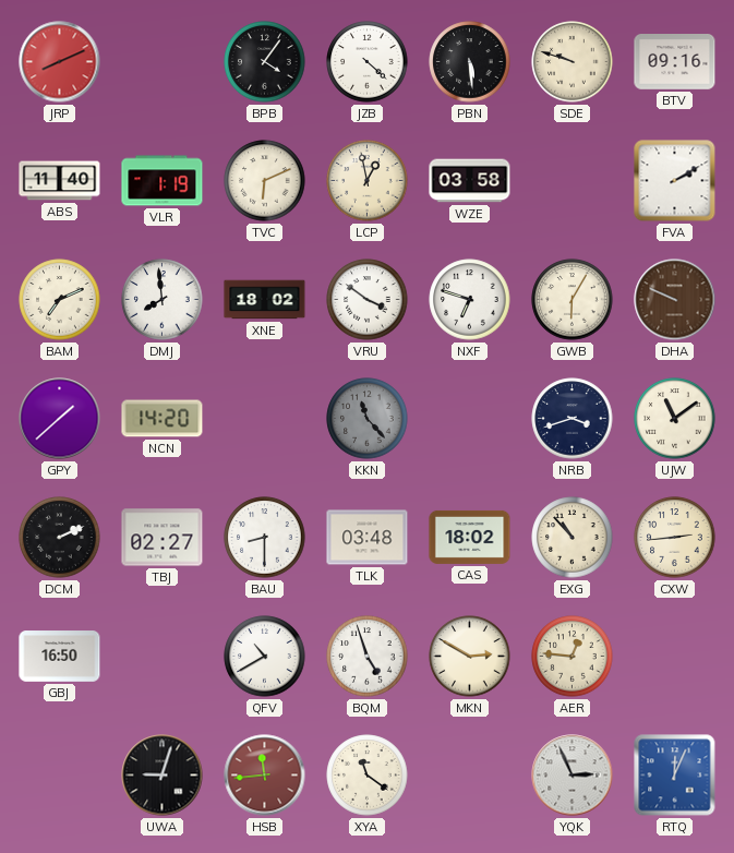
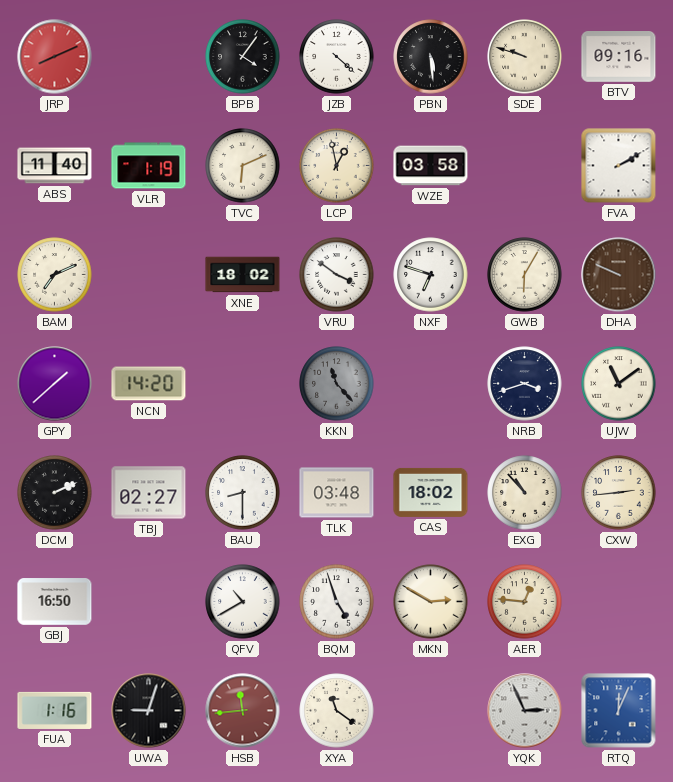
DMJ: 7:59 -> none
FUA: none -> 1:16
